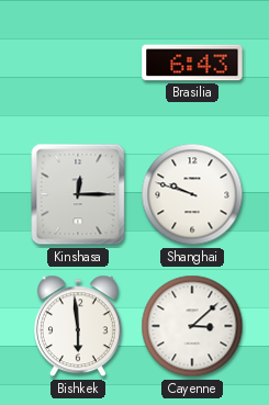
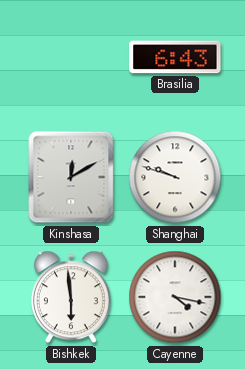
Kinshasa: 12:15 -> 12:10
Cayenne: 3:08 -> 4:17
